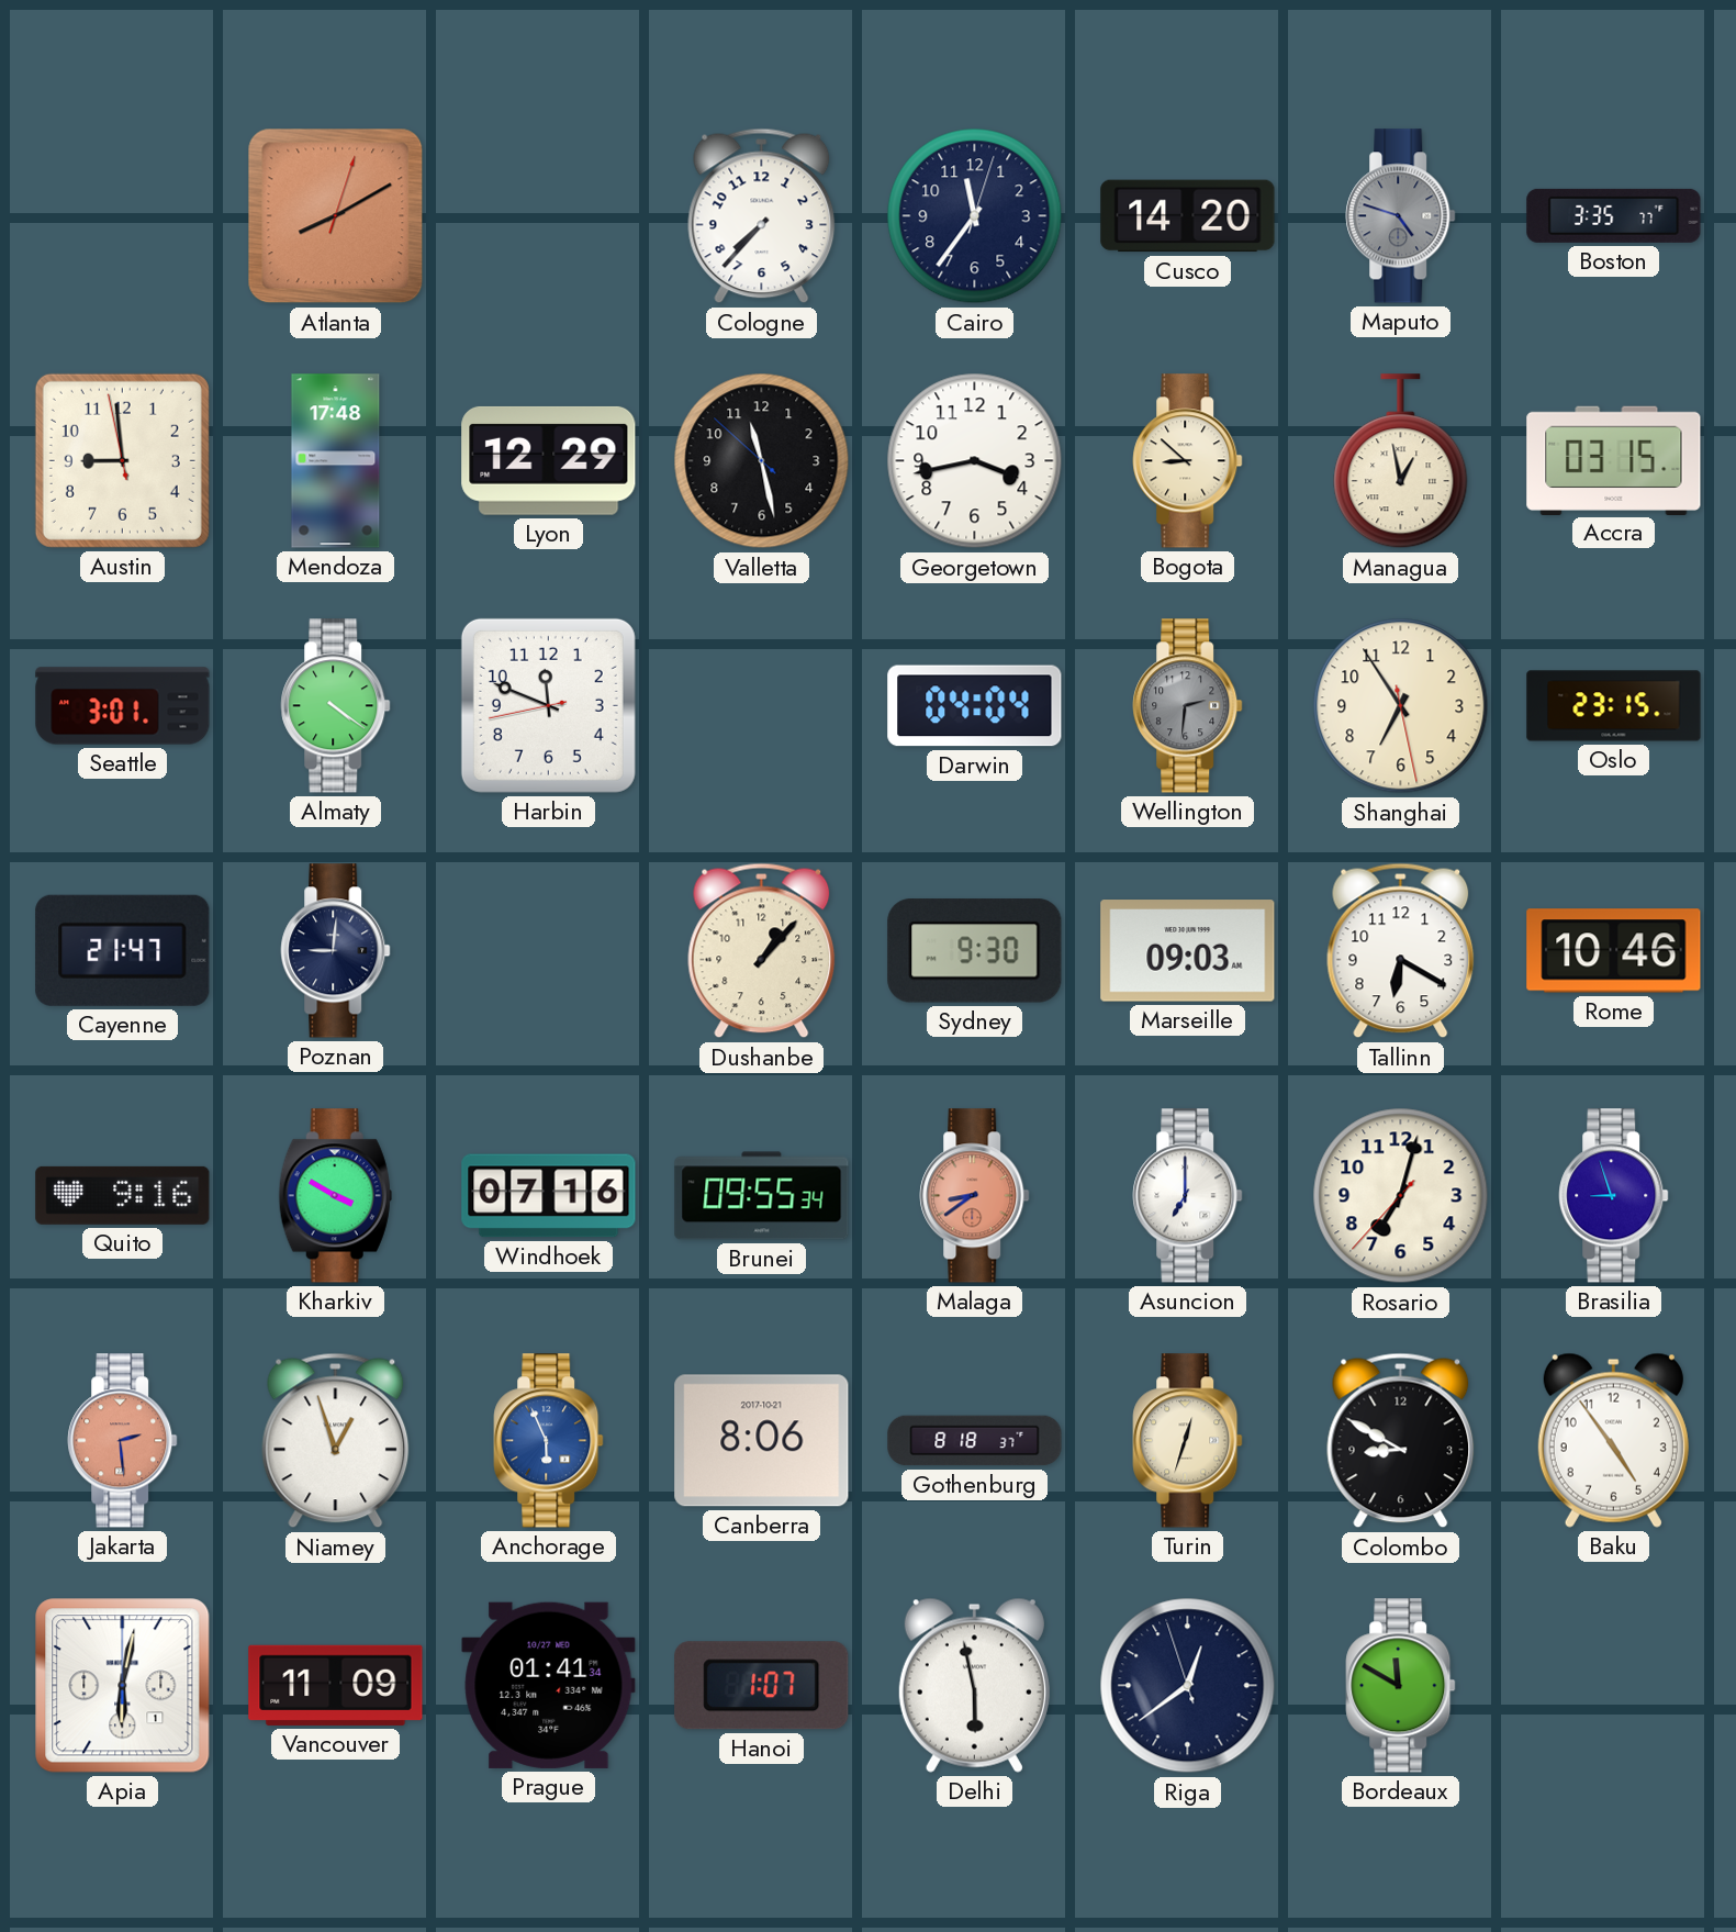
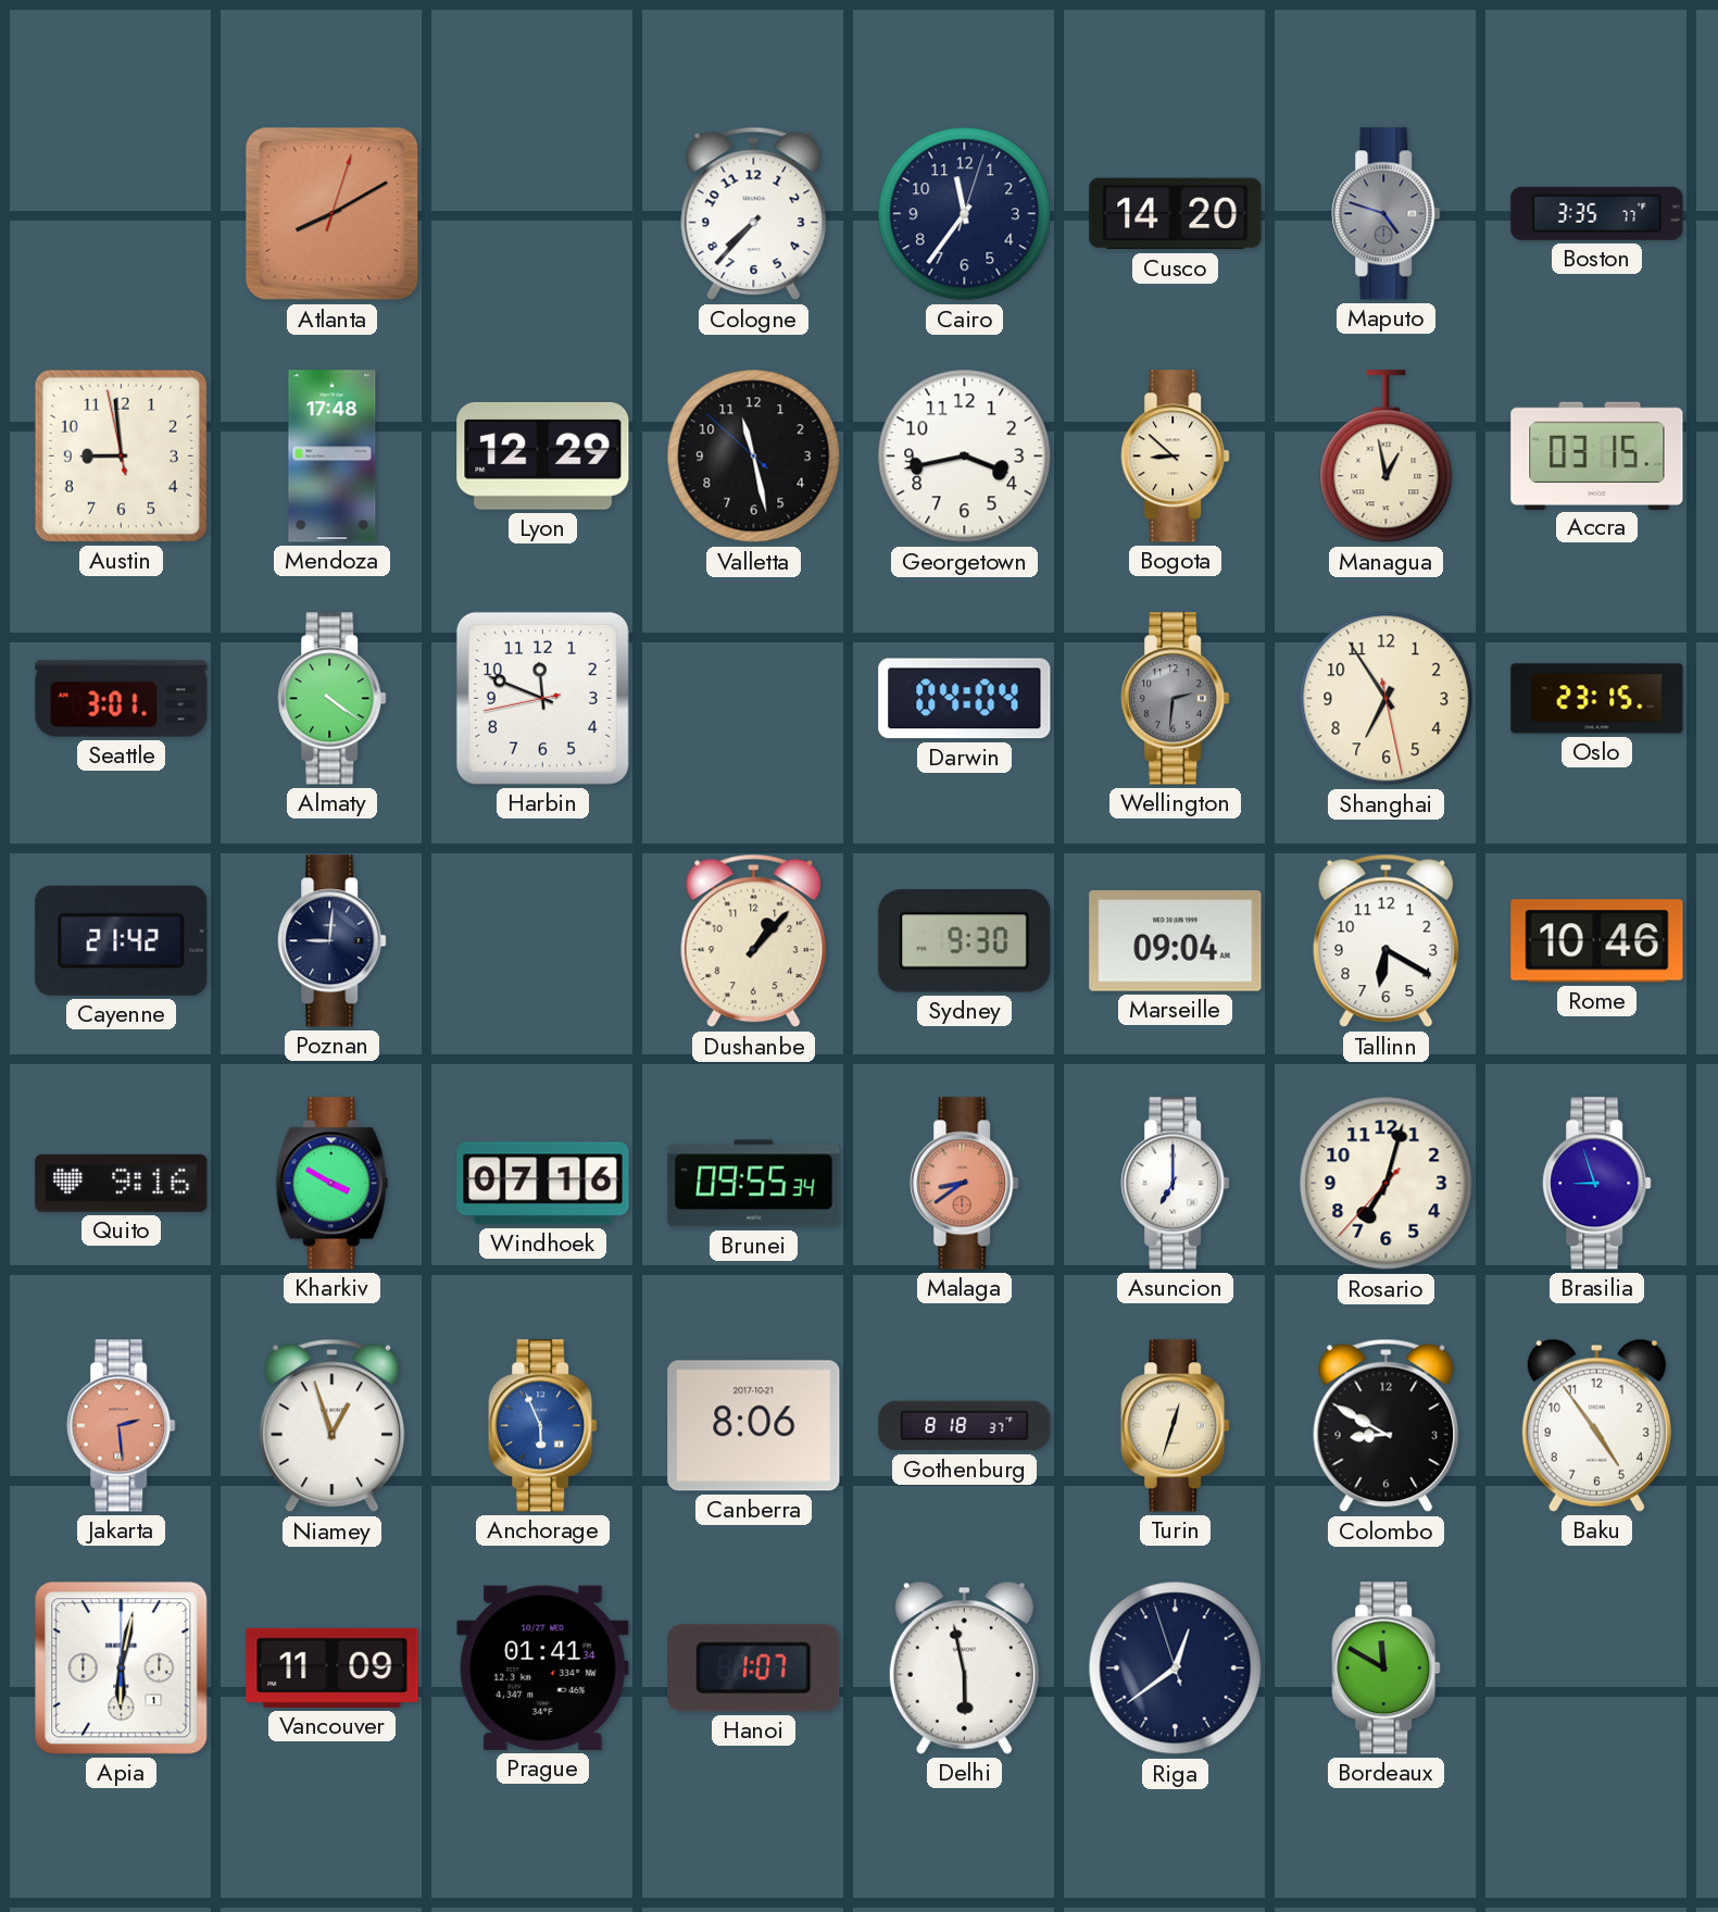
Cayenne: 21:47 -> 21:42
Marseille: 09:03 -> 09:04
